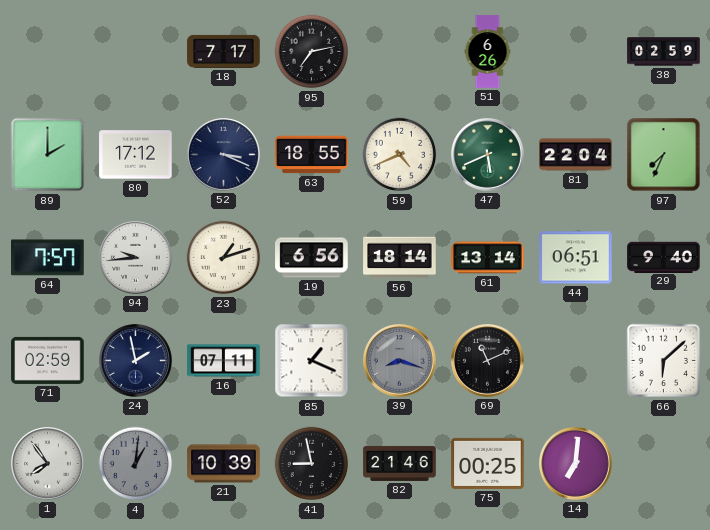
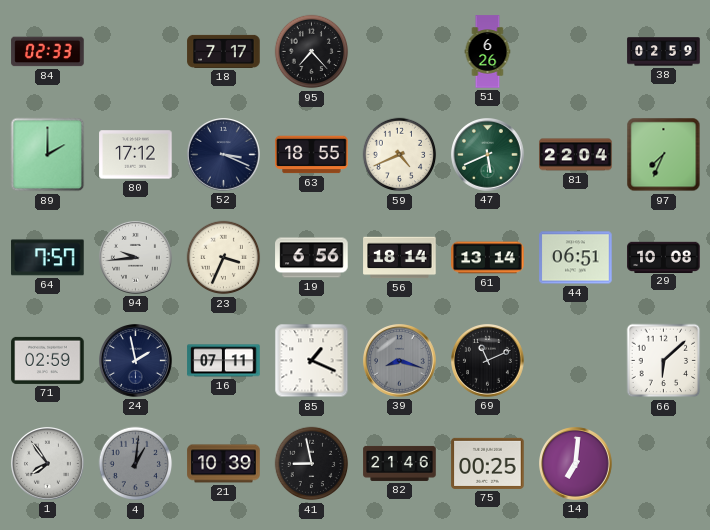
84: none -> 02:33
95: 7:13 -> 7:23
23: 1:12 -> 3:34
29: 9:40 -> 10:08
